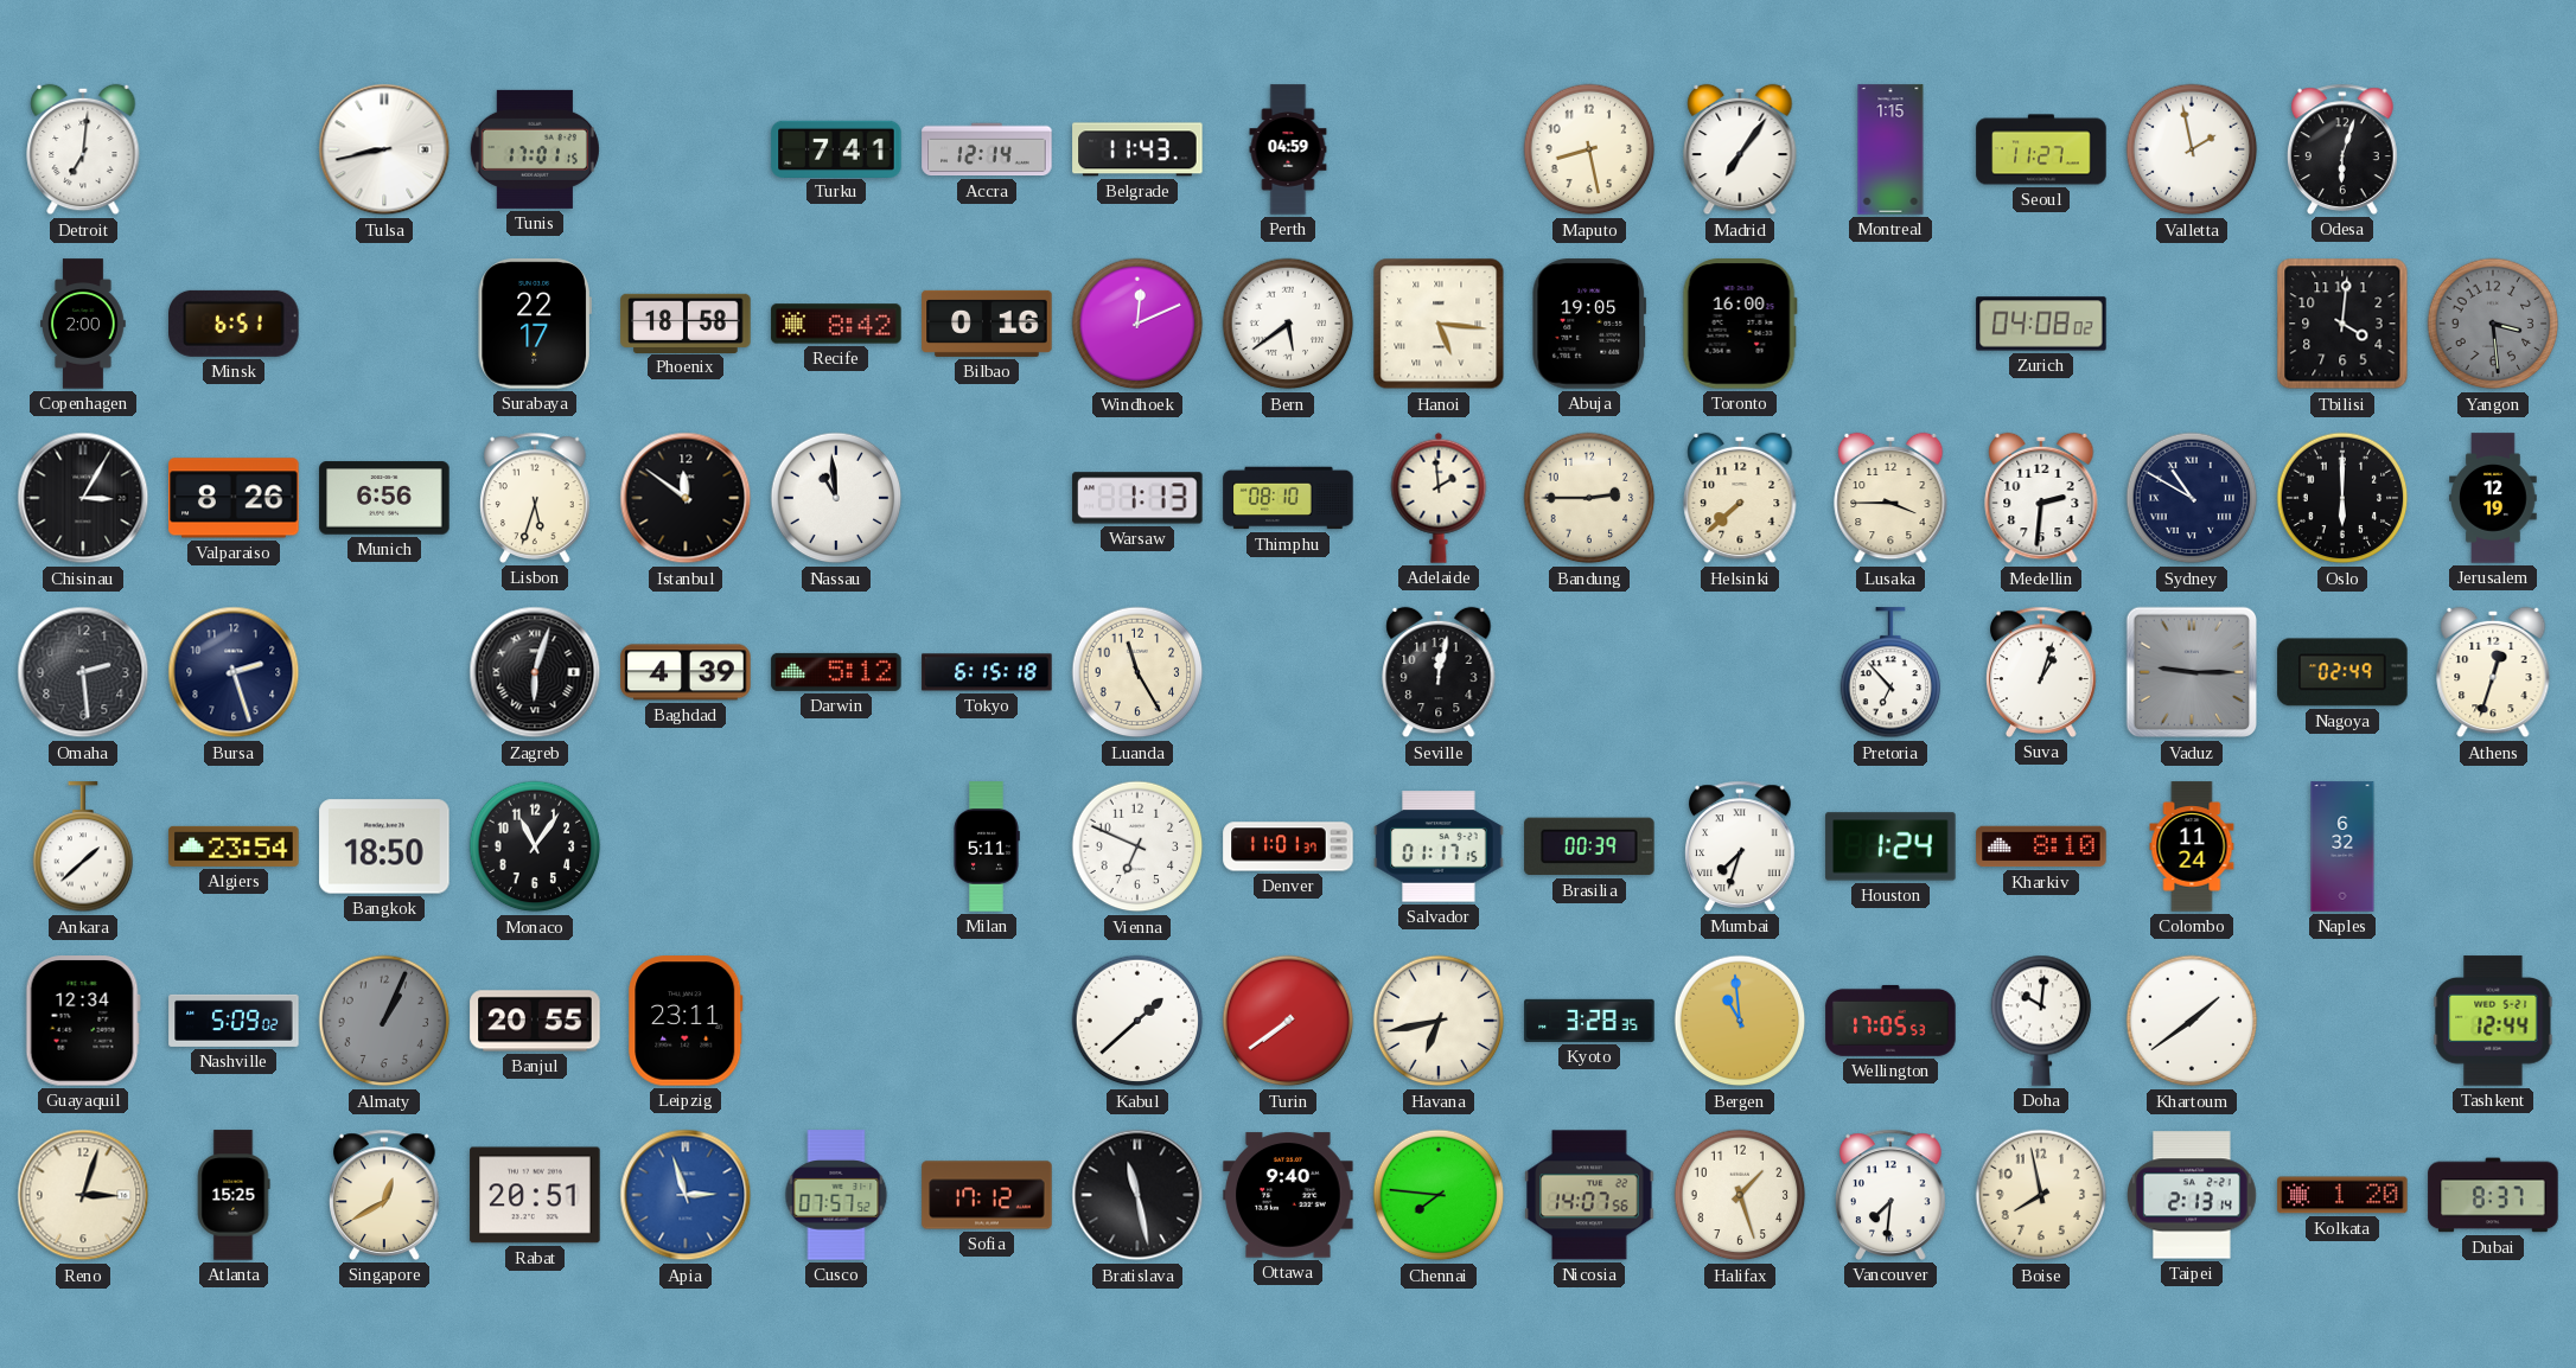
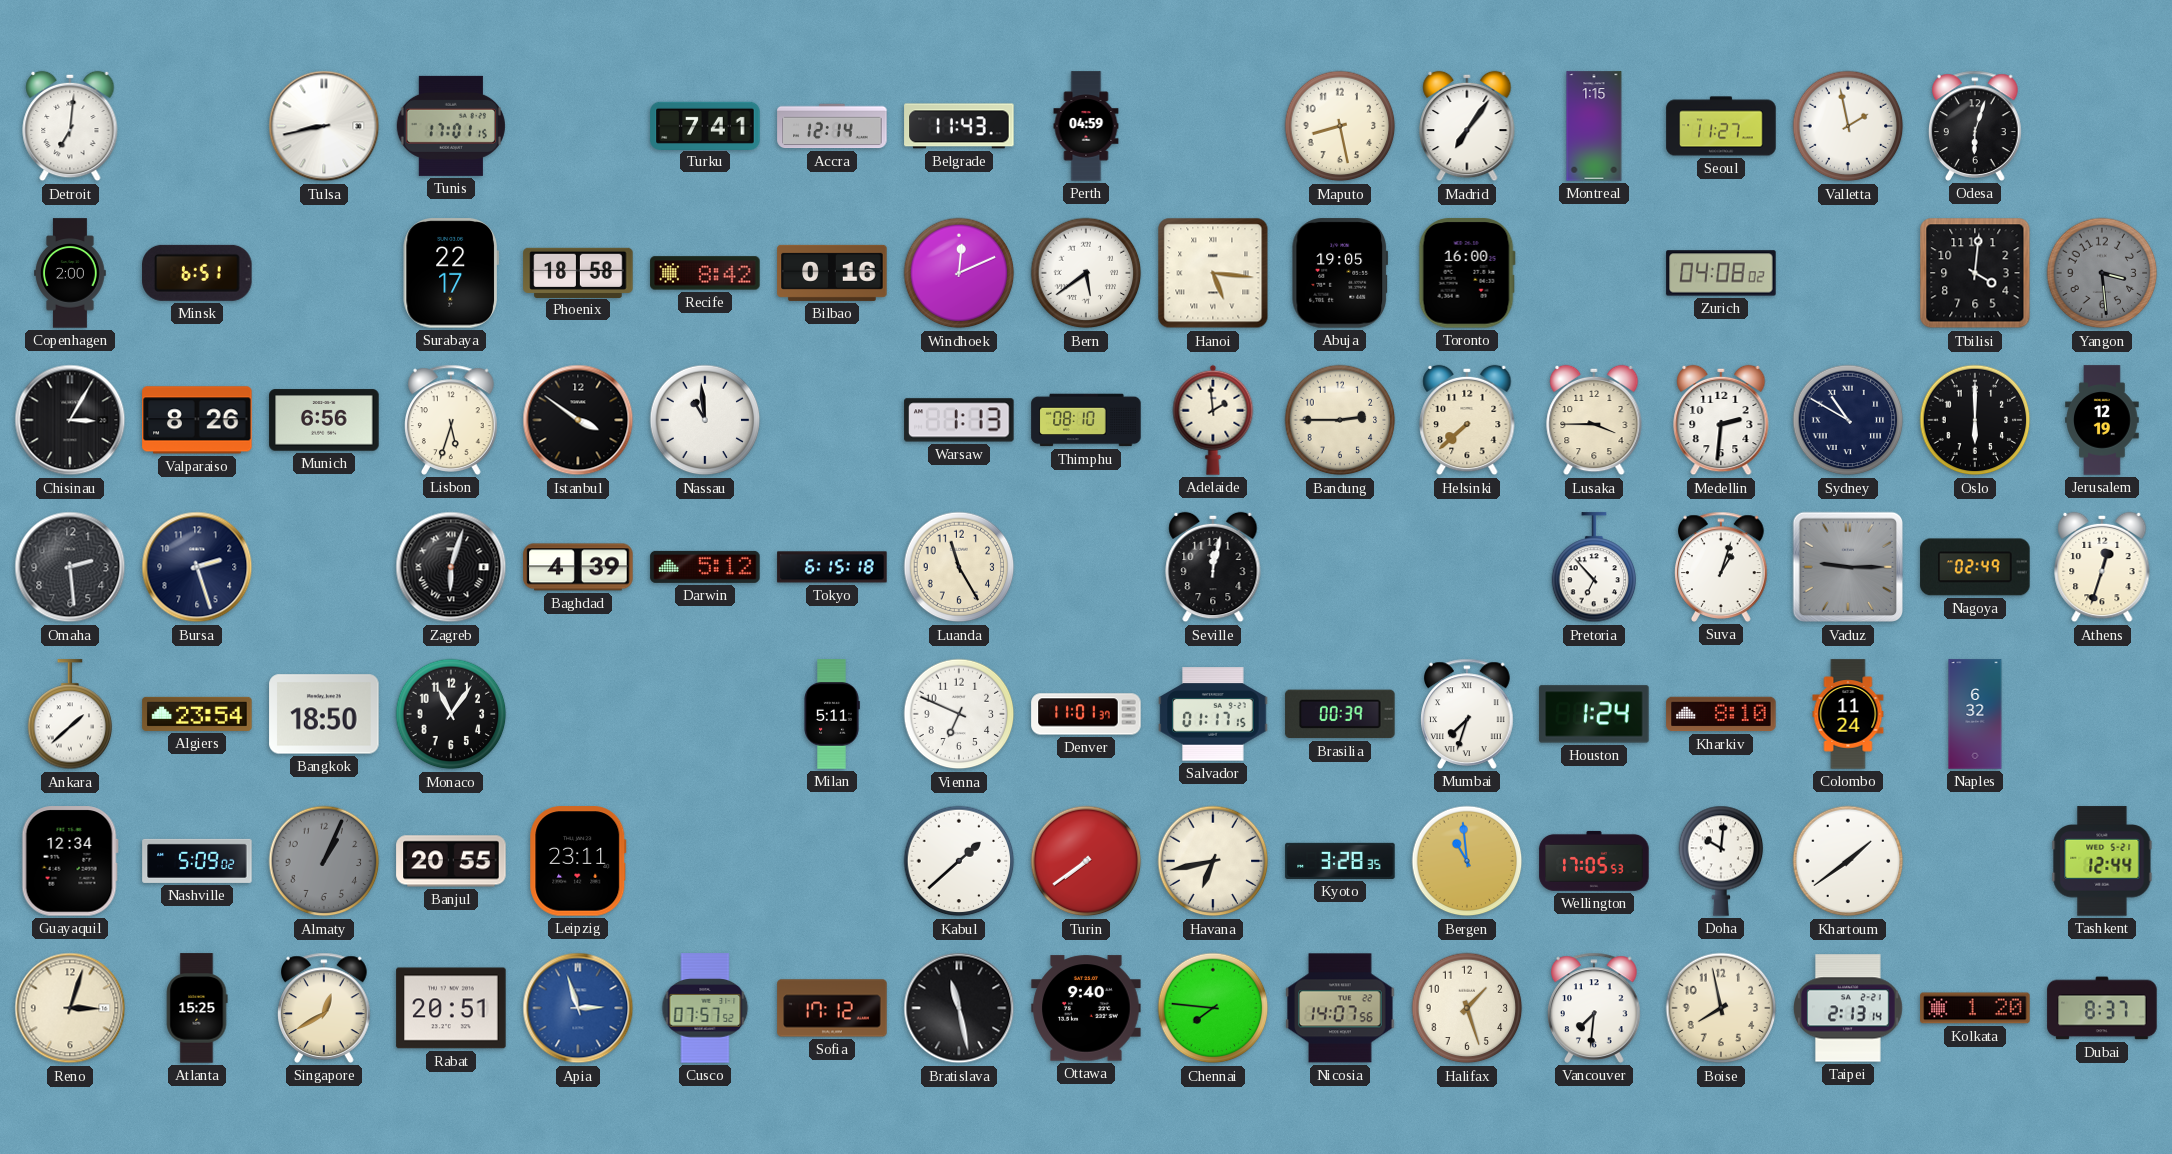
Istanbul: 11:51 -> 3:51
